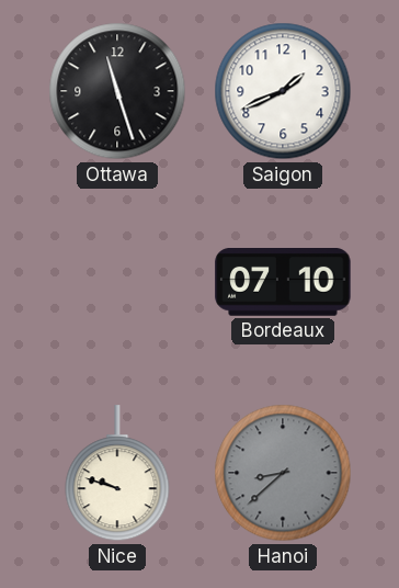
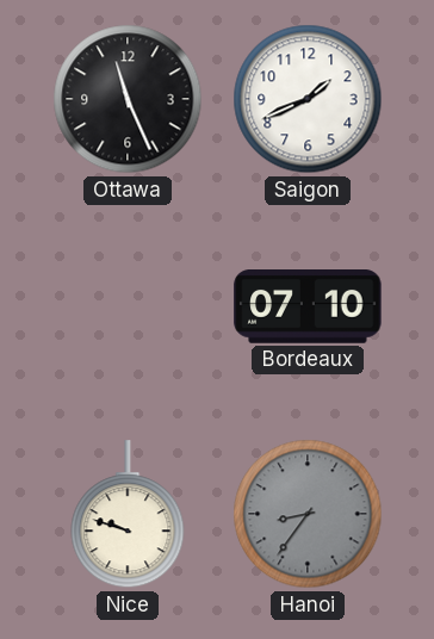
Ottawa: 11:27 -> 11:26
Hanoi: 8:38 -> 8:36
